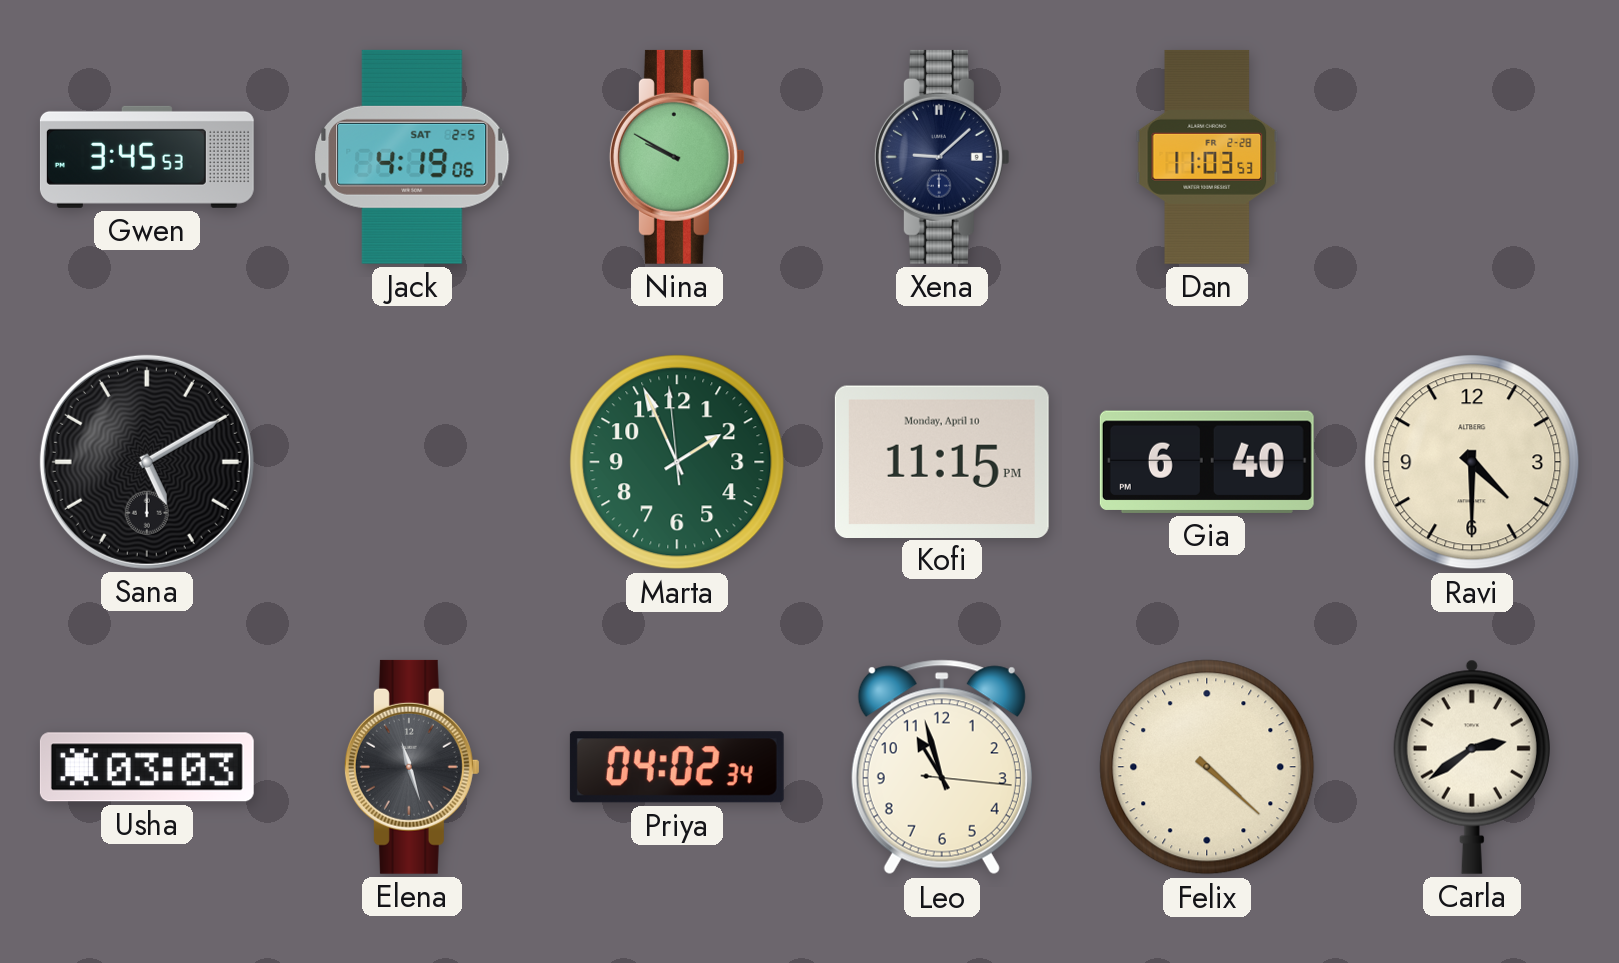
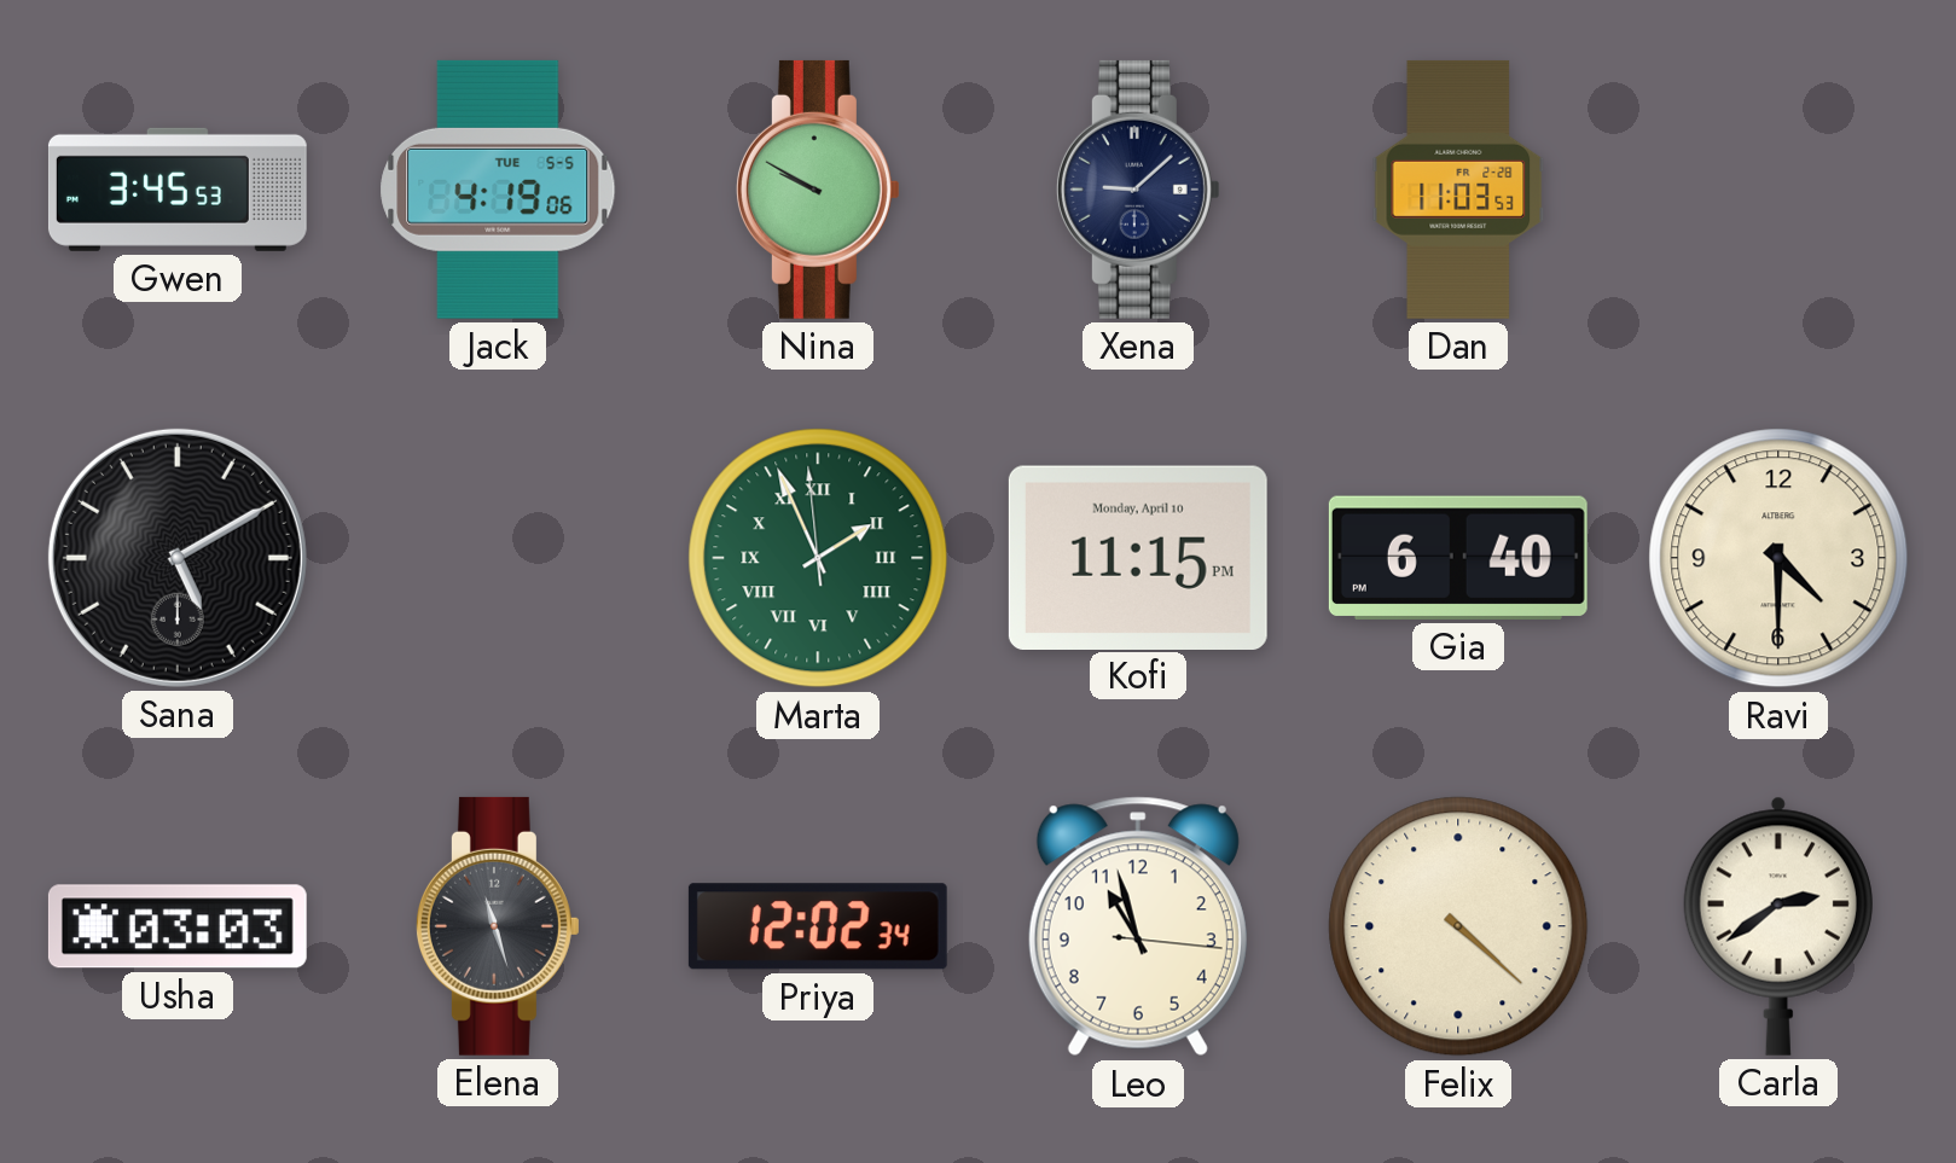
Jack date: SAT 2-5 -> TUE 5-5
Marta numerals: Arabic -> Roman
Priya: 04:02 -> 12:02
